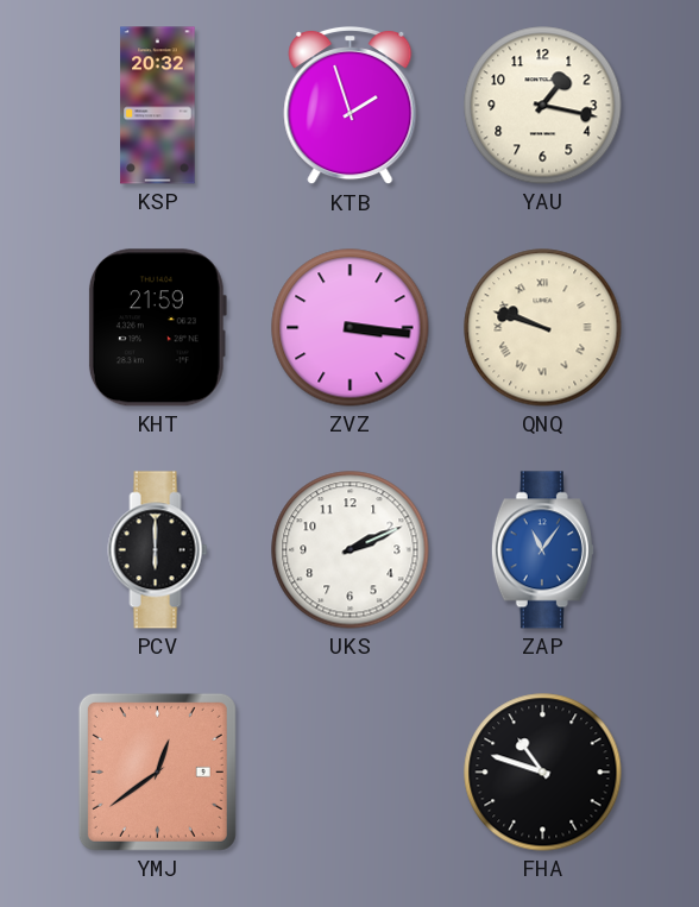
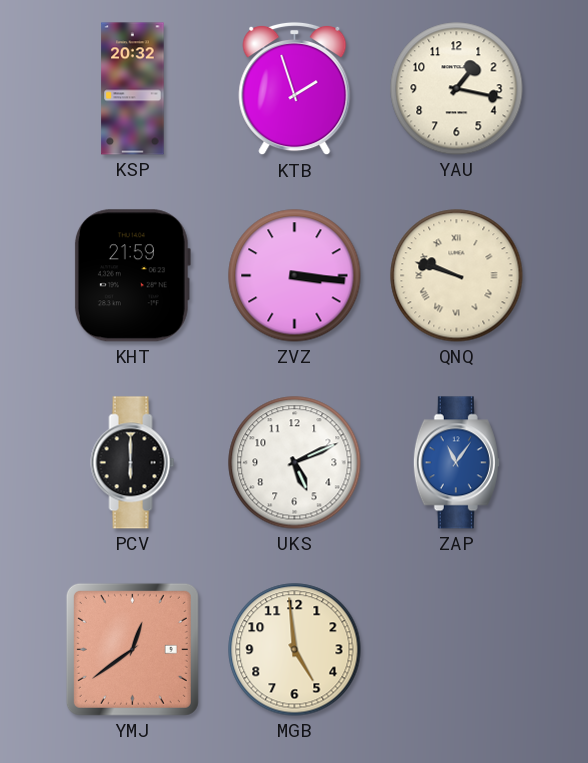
UKS: 2:11 -> 5:11
MGB: none -> 4:59
FHA: 10:48 -> none
